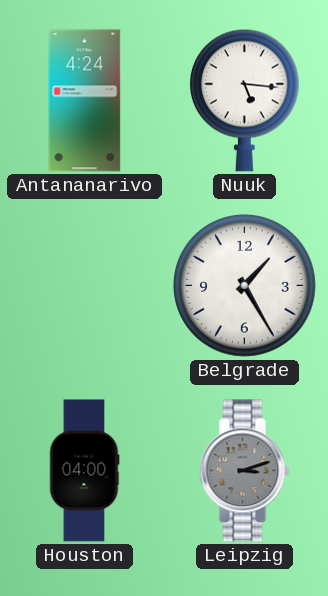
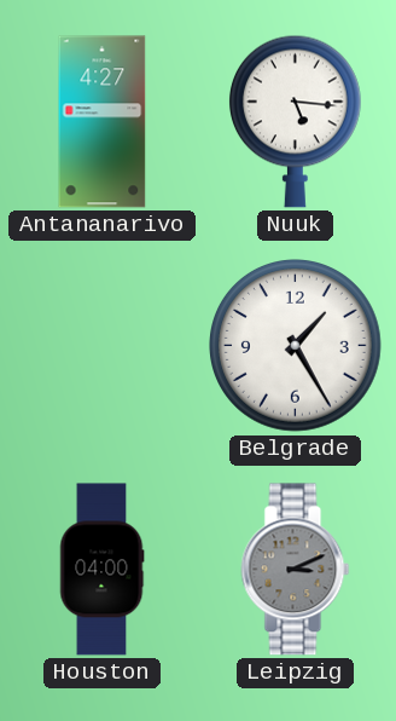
Antananarivo: 4:24 -> 4:27
Leipzig: 3:12 -> 3:11
